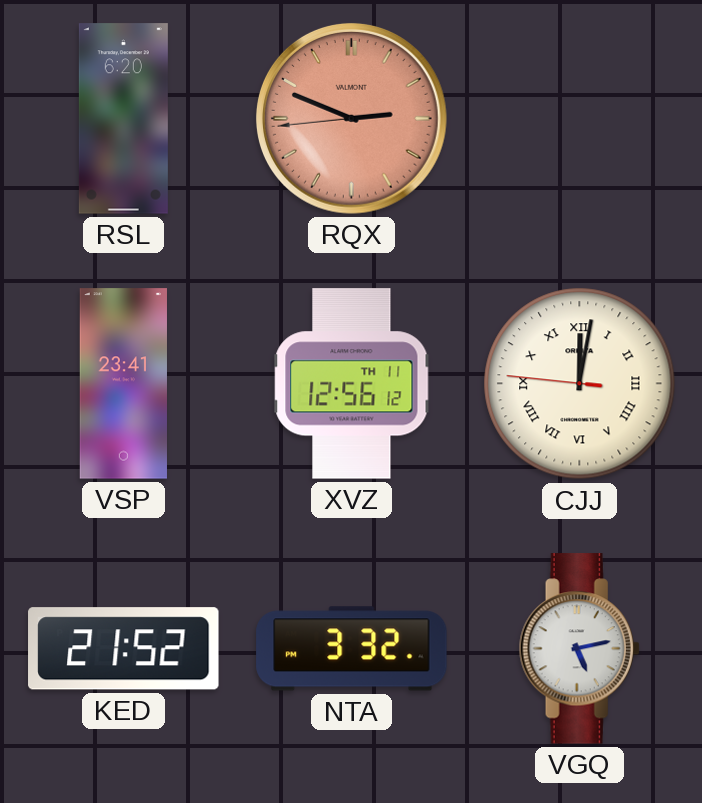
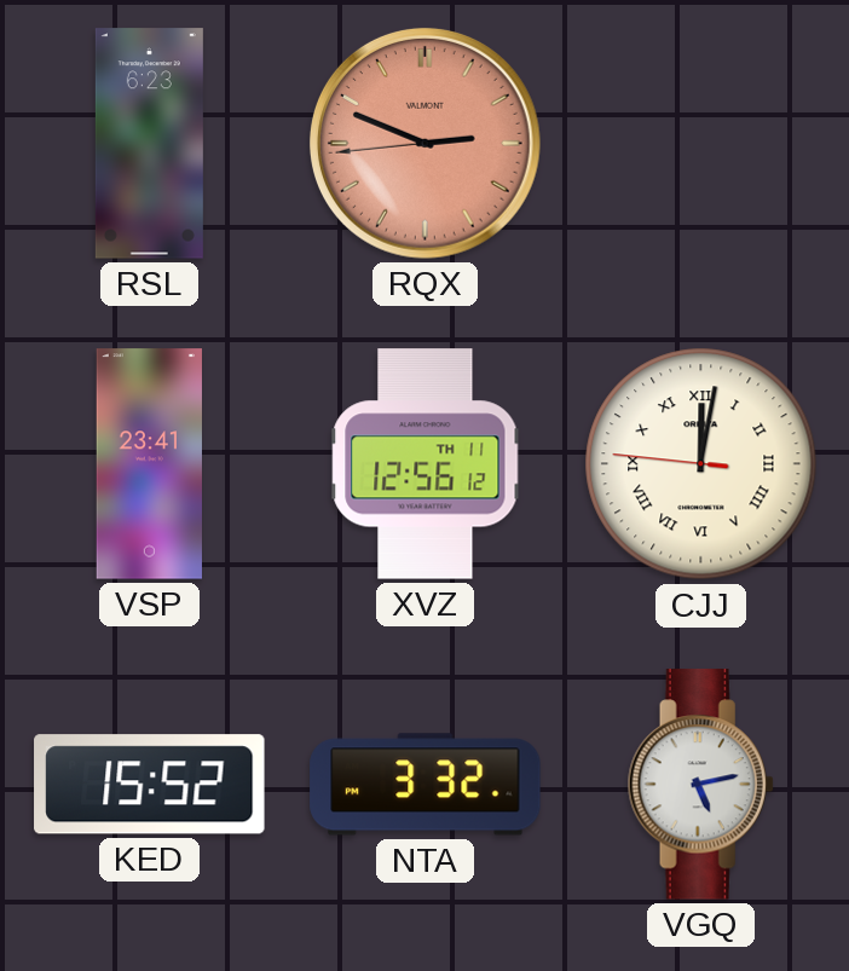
RSL: 6:20 -> 6:23
KED: 21:52 -> 15:52
